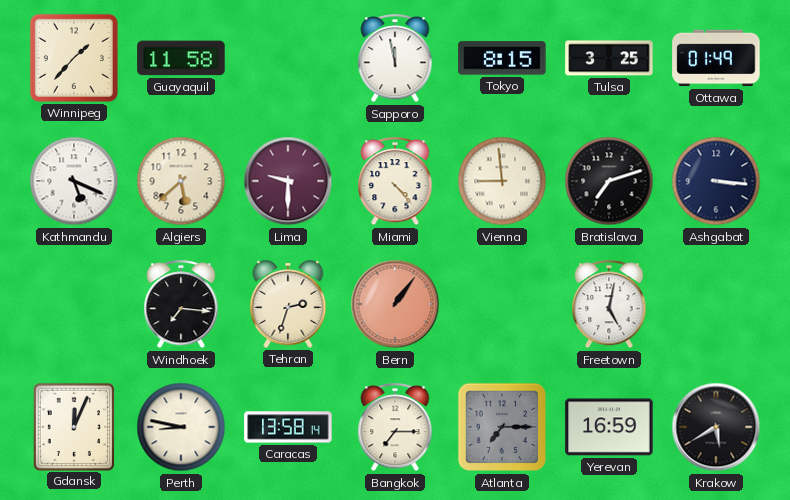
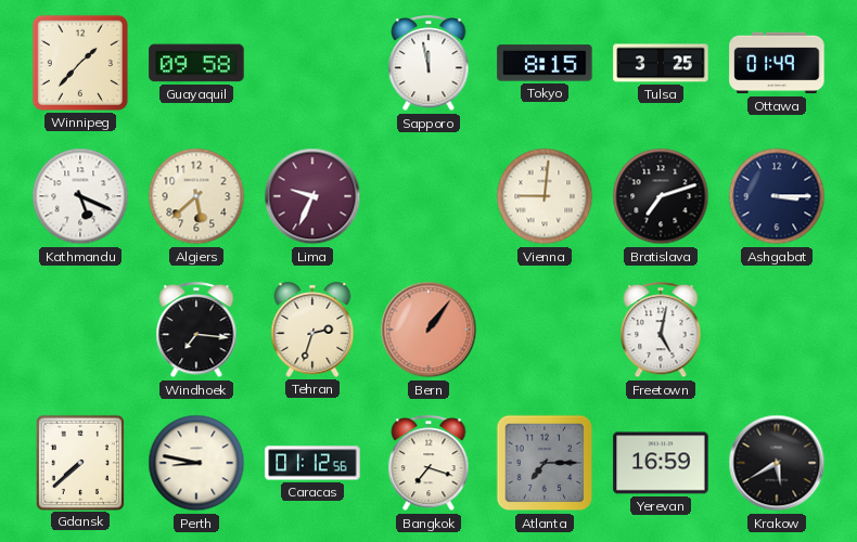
Guayaquil: 11:58 -> 09:58
Lima: 9:30 -> 9:34
Miami: 4:23 -> none
Vienna: 8:59 -> 9:01
Ashgabat: 3:16 -> 3:15
Gdansk: 12:04 -> 7:38
Caracas: 13:58 -> 01:12
Bangkok: 7:15 -> 7:18
